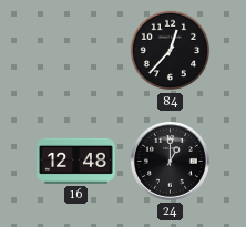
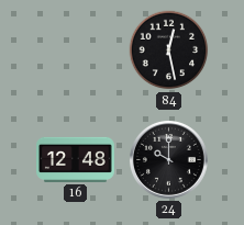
84: 12:37 -> 12:28
24: 1:00 -> 10:00
